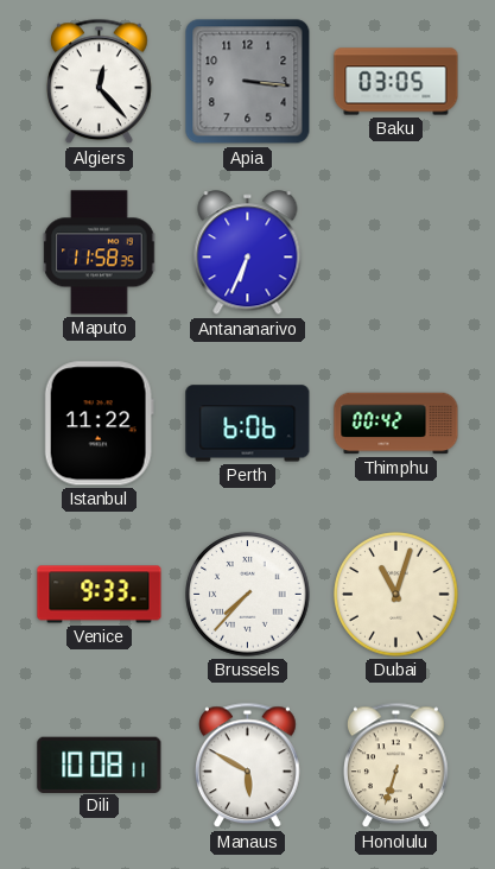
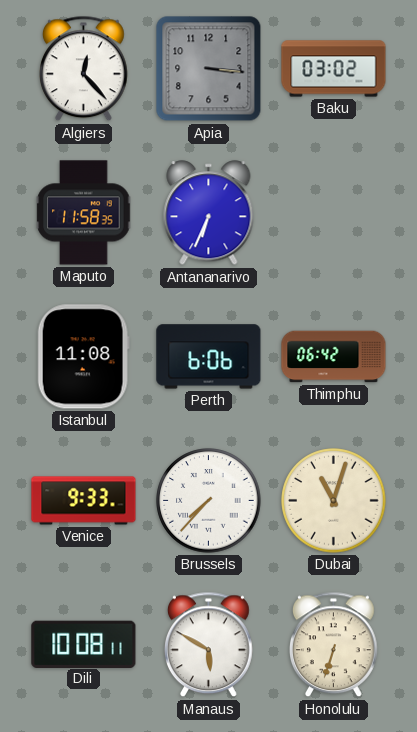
Baku: 03:05 -> 03:02
Istanbul: 11:22 -> 11:08
Thimphu: 00:42 -> 06:42
